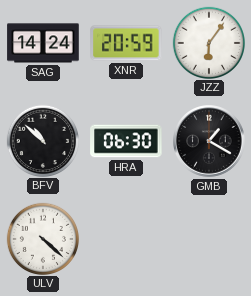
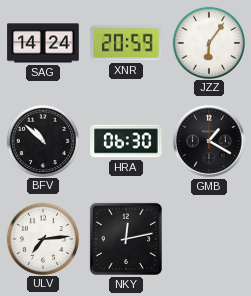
ULV: 4:22 -> 7:14
NKY: none -> 12:13
